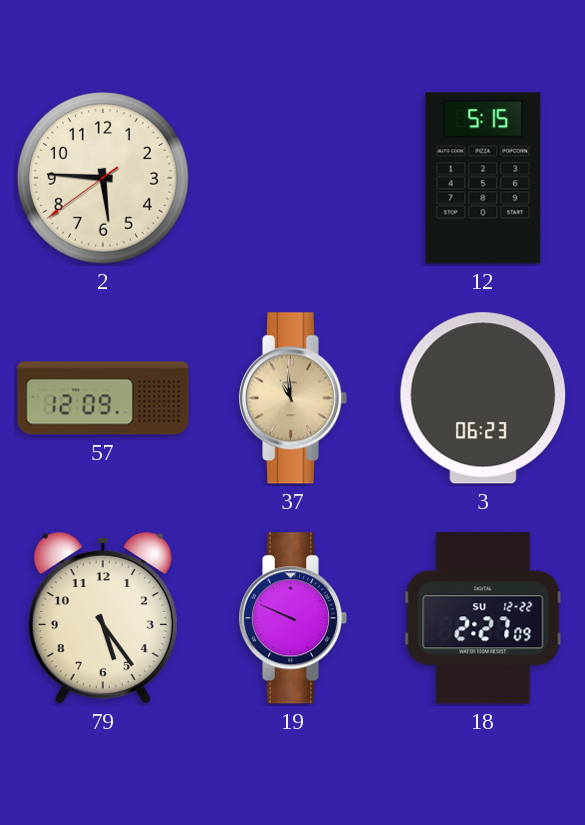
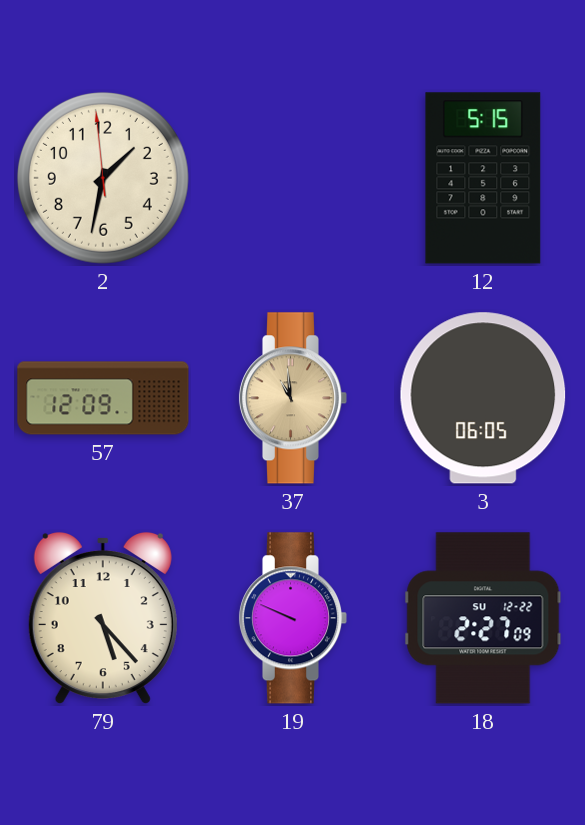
2: 5:45 -> 1:31
3: 06:23 -> 06:05
79: 5:24 -> 5:23
